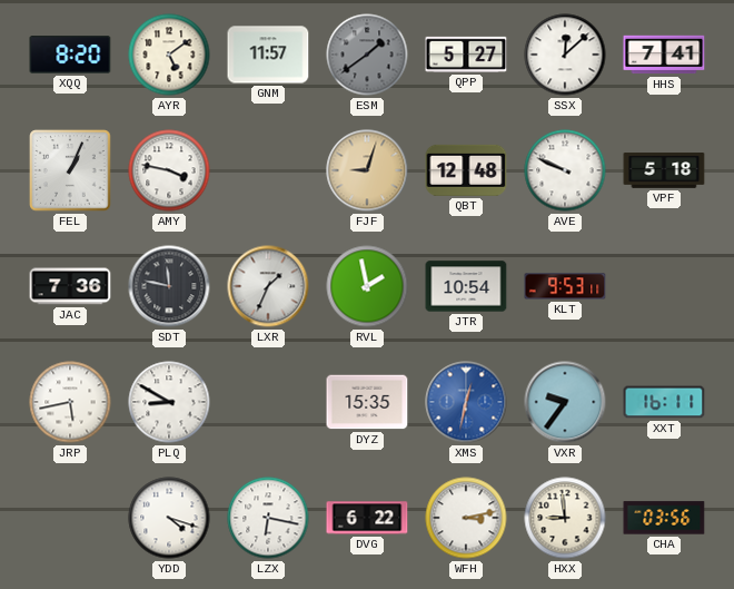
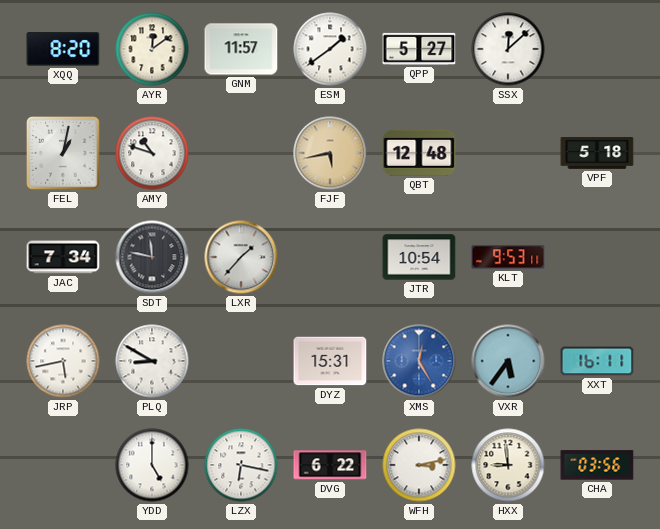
AYR: 5:09 -> 12:09
ESM dial: grey -> white
HHS: 7:41 -> none
FEL: 1:04 -> 1:02
AMY: 3:47 -> 10:48
FJF: 9:03 -> 5:43
AVE: 9:49 -> none
JAC: 7:36 -> 7:34
LXR: 1:34 -> 1:37
RVL: 1:58 -> none
DYZ: 15:35 -> 15:31
XMS: 12:32 -> 12:25
VXR: 9:36 -> 5:36
YDD: 4:18 -> 5:00
